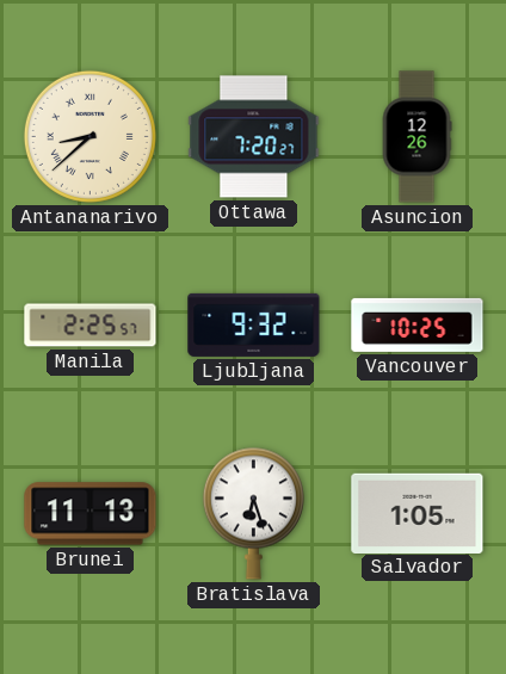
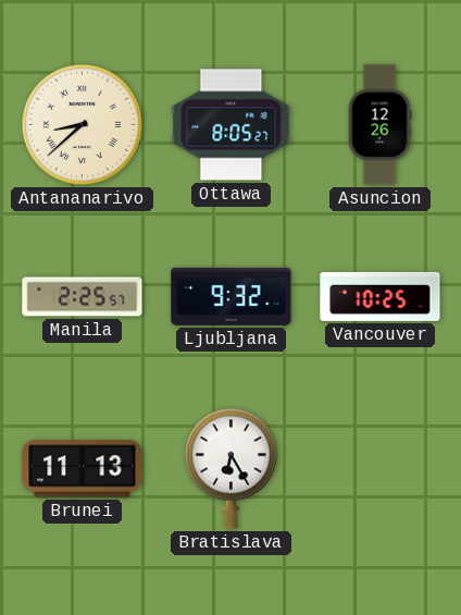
Ottawa: 7:20 -> 8:05
Bratislava: 6:27 -> 6:25
Salvador: 1:05 -> none
